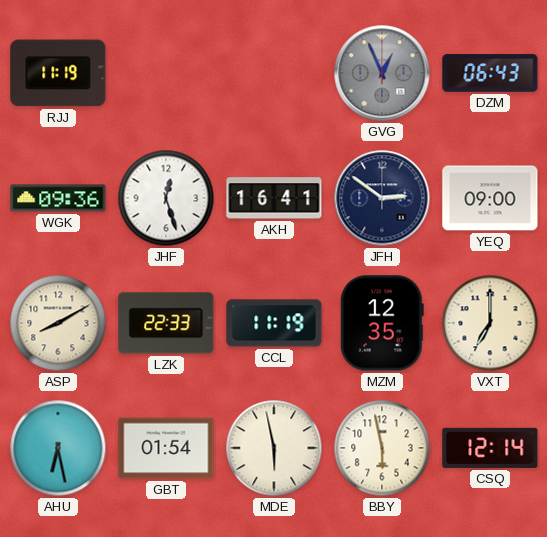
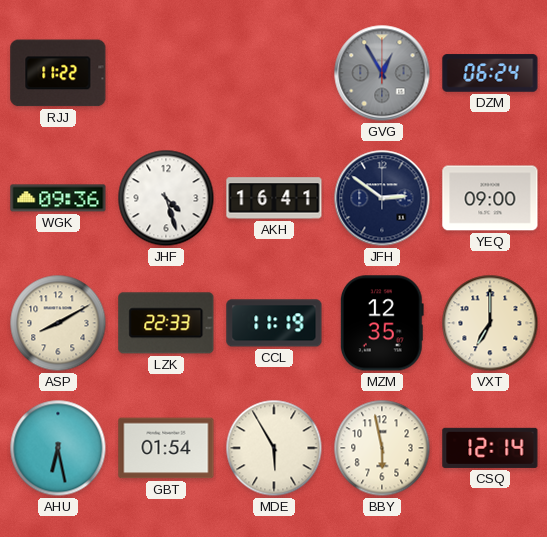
RJJ: 11:19 -> 11:22
GVG: 12:56 -> 12:55
DZM: 06:43 -> 06:24
JHF: 12:27 -> 4:27
MDE: 5:58 -> 5:55
